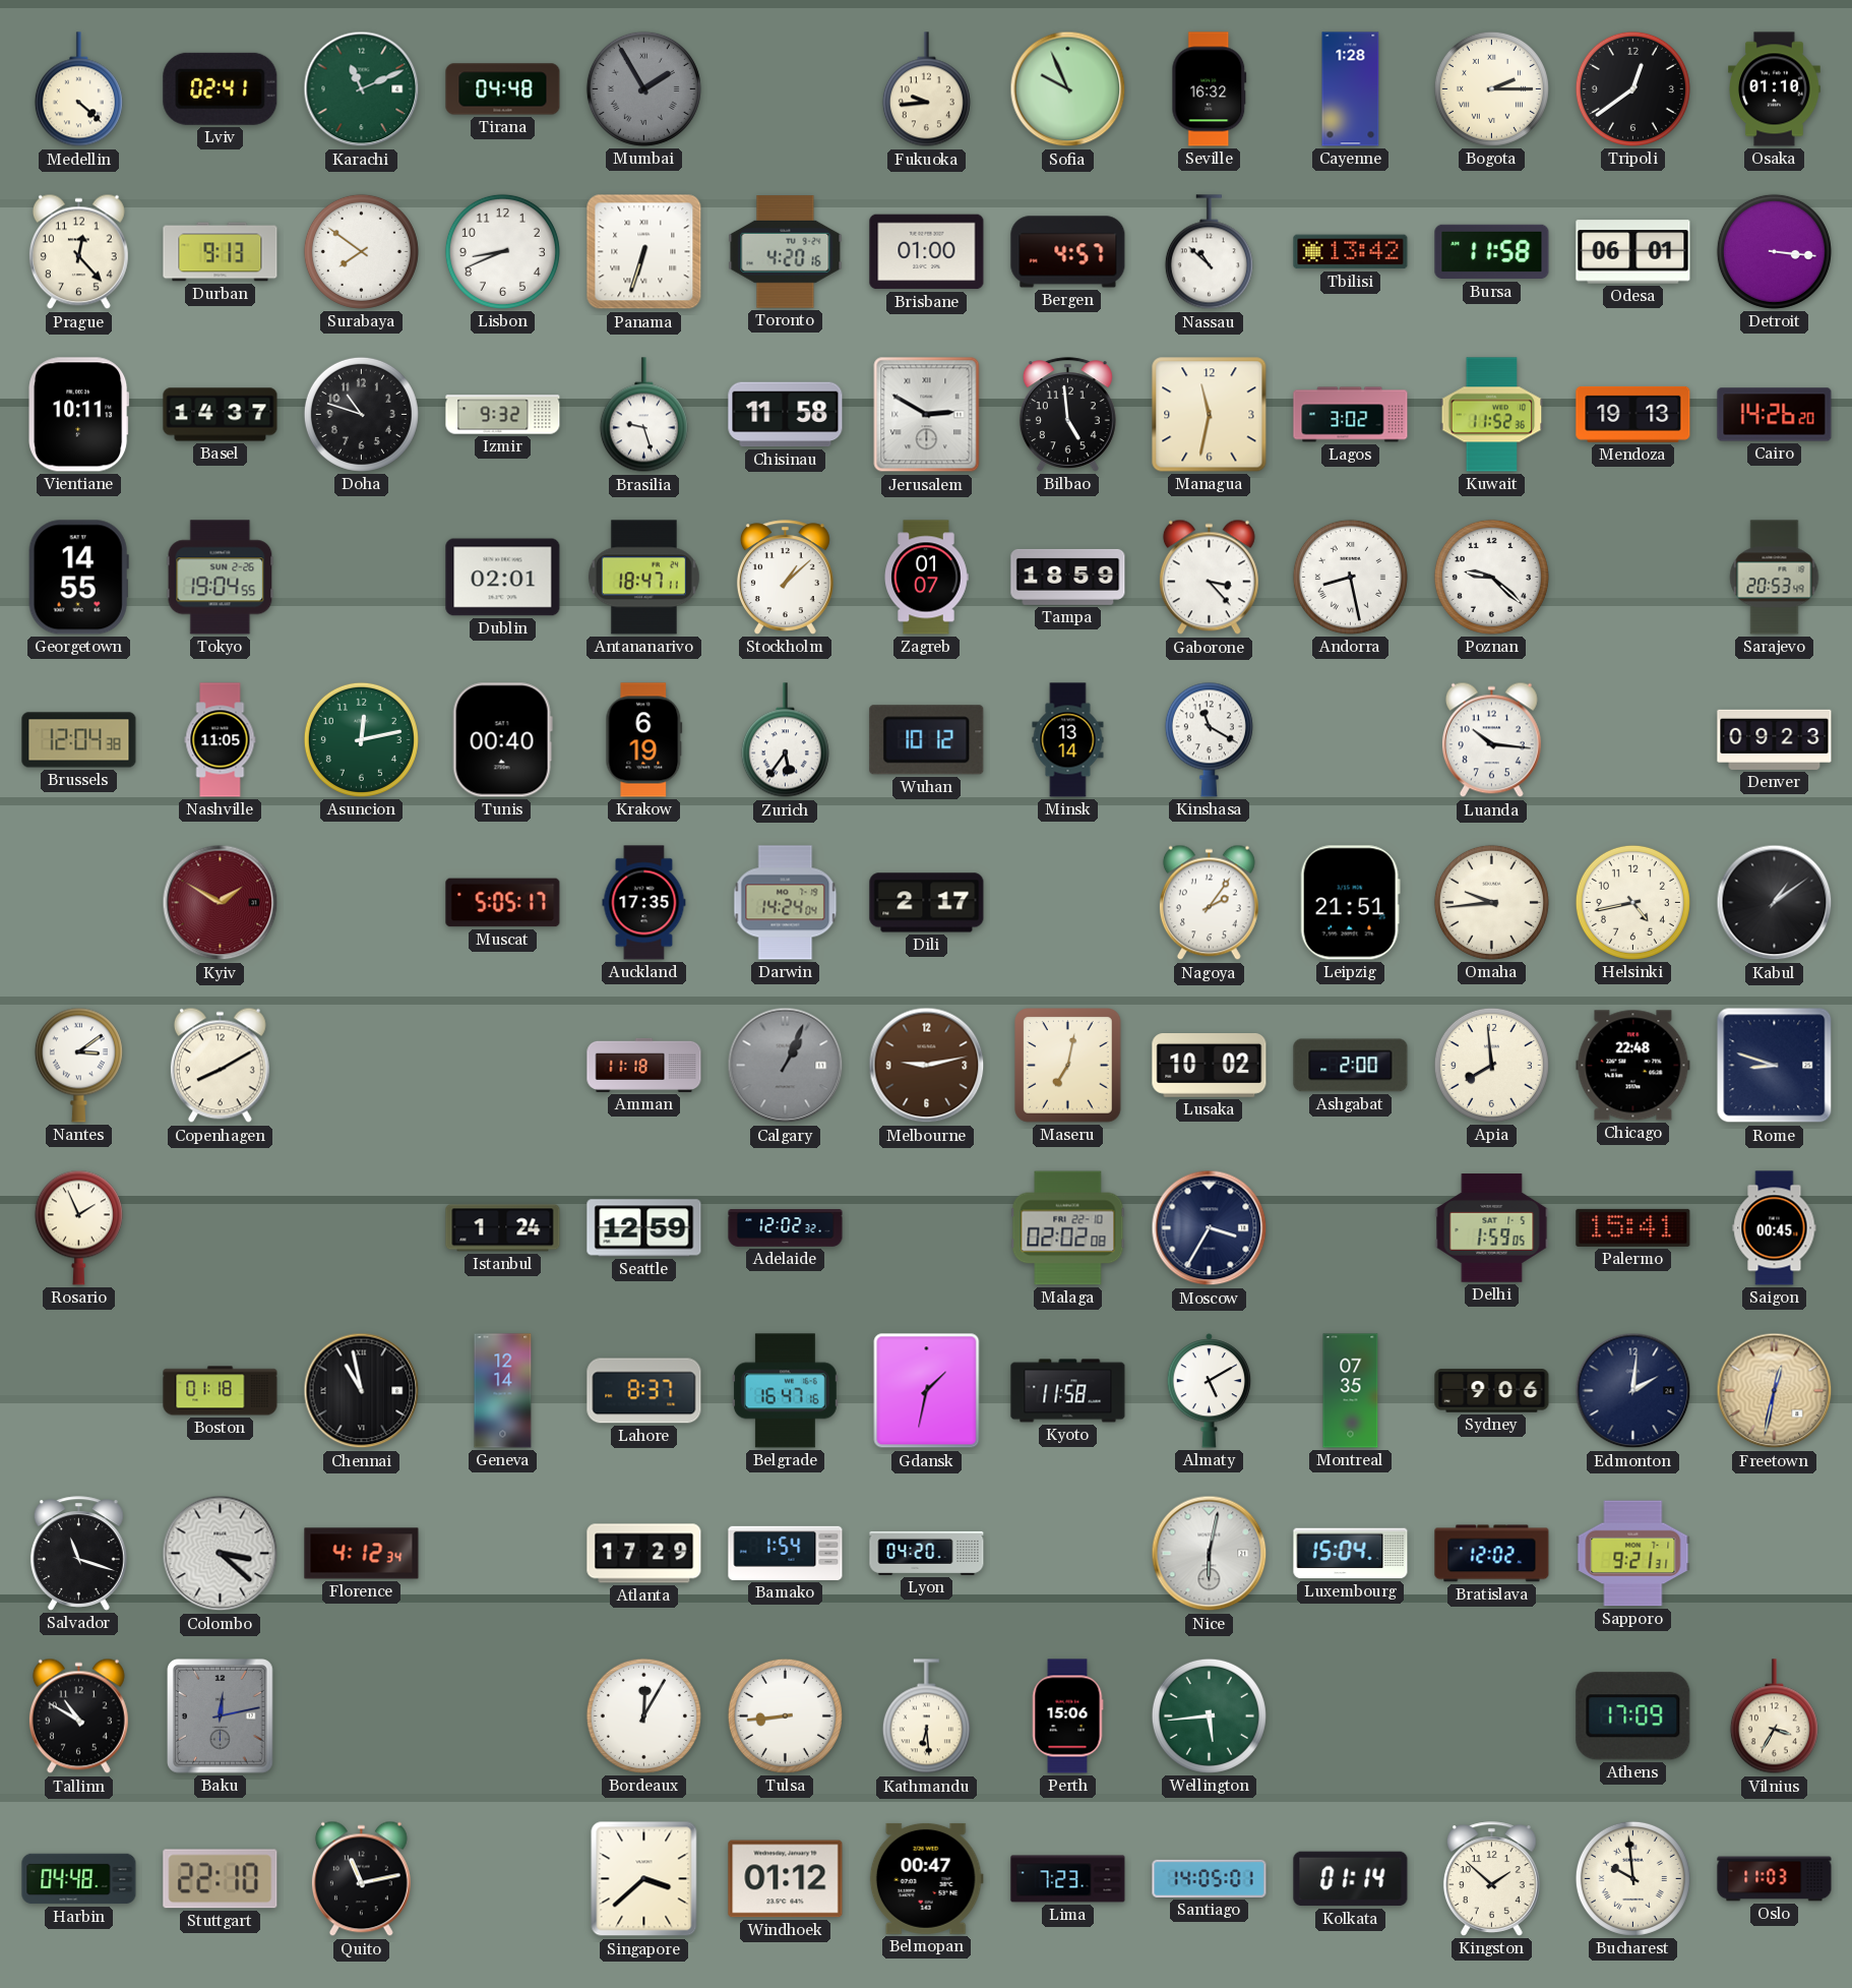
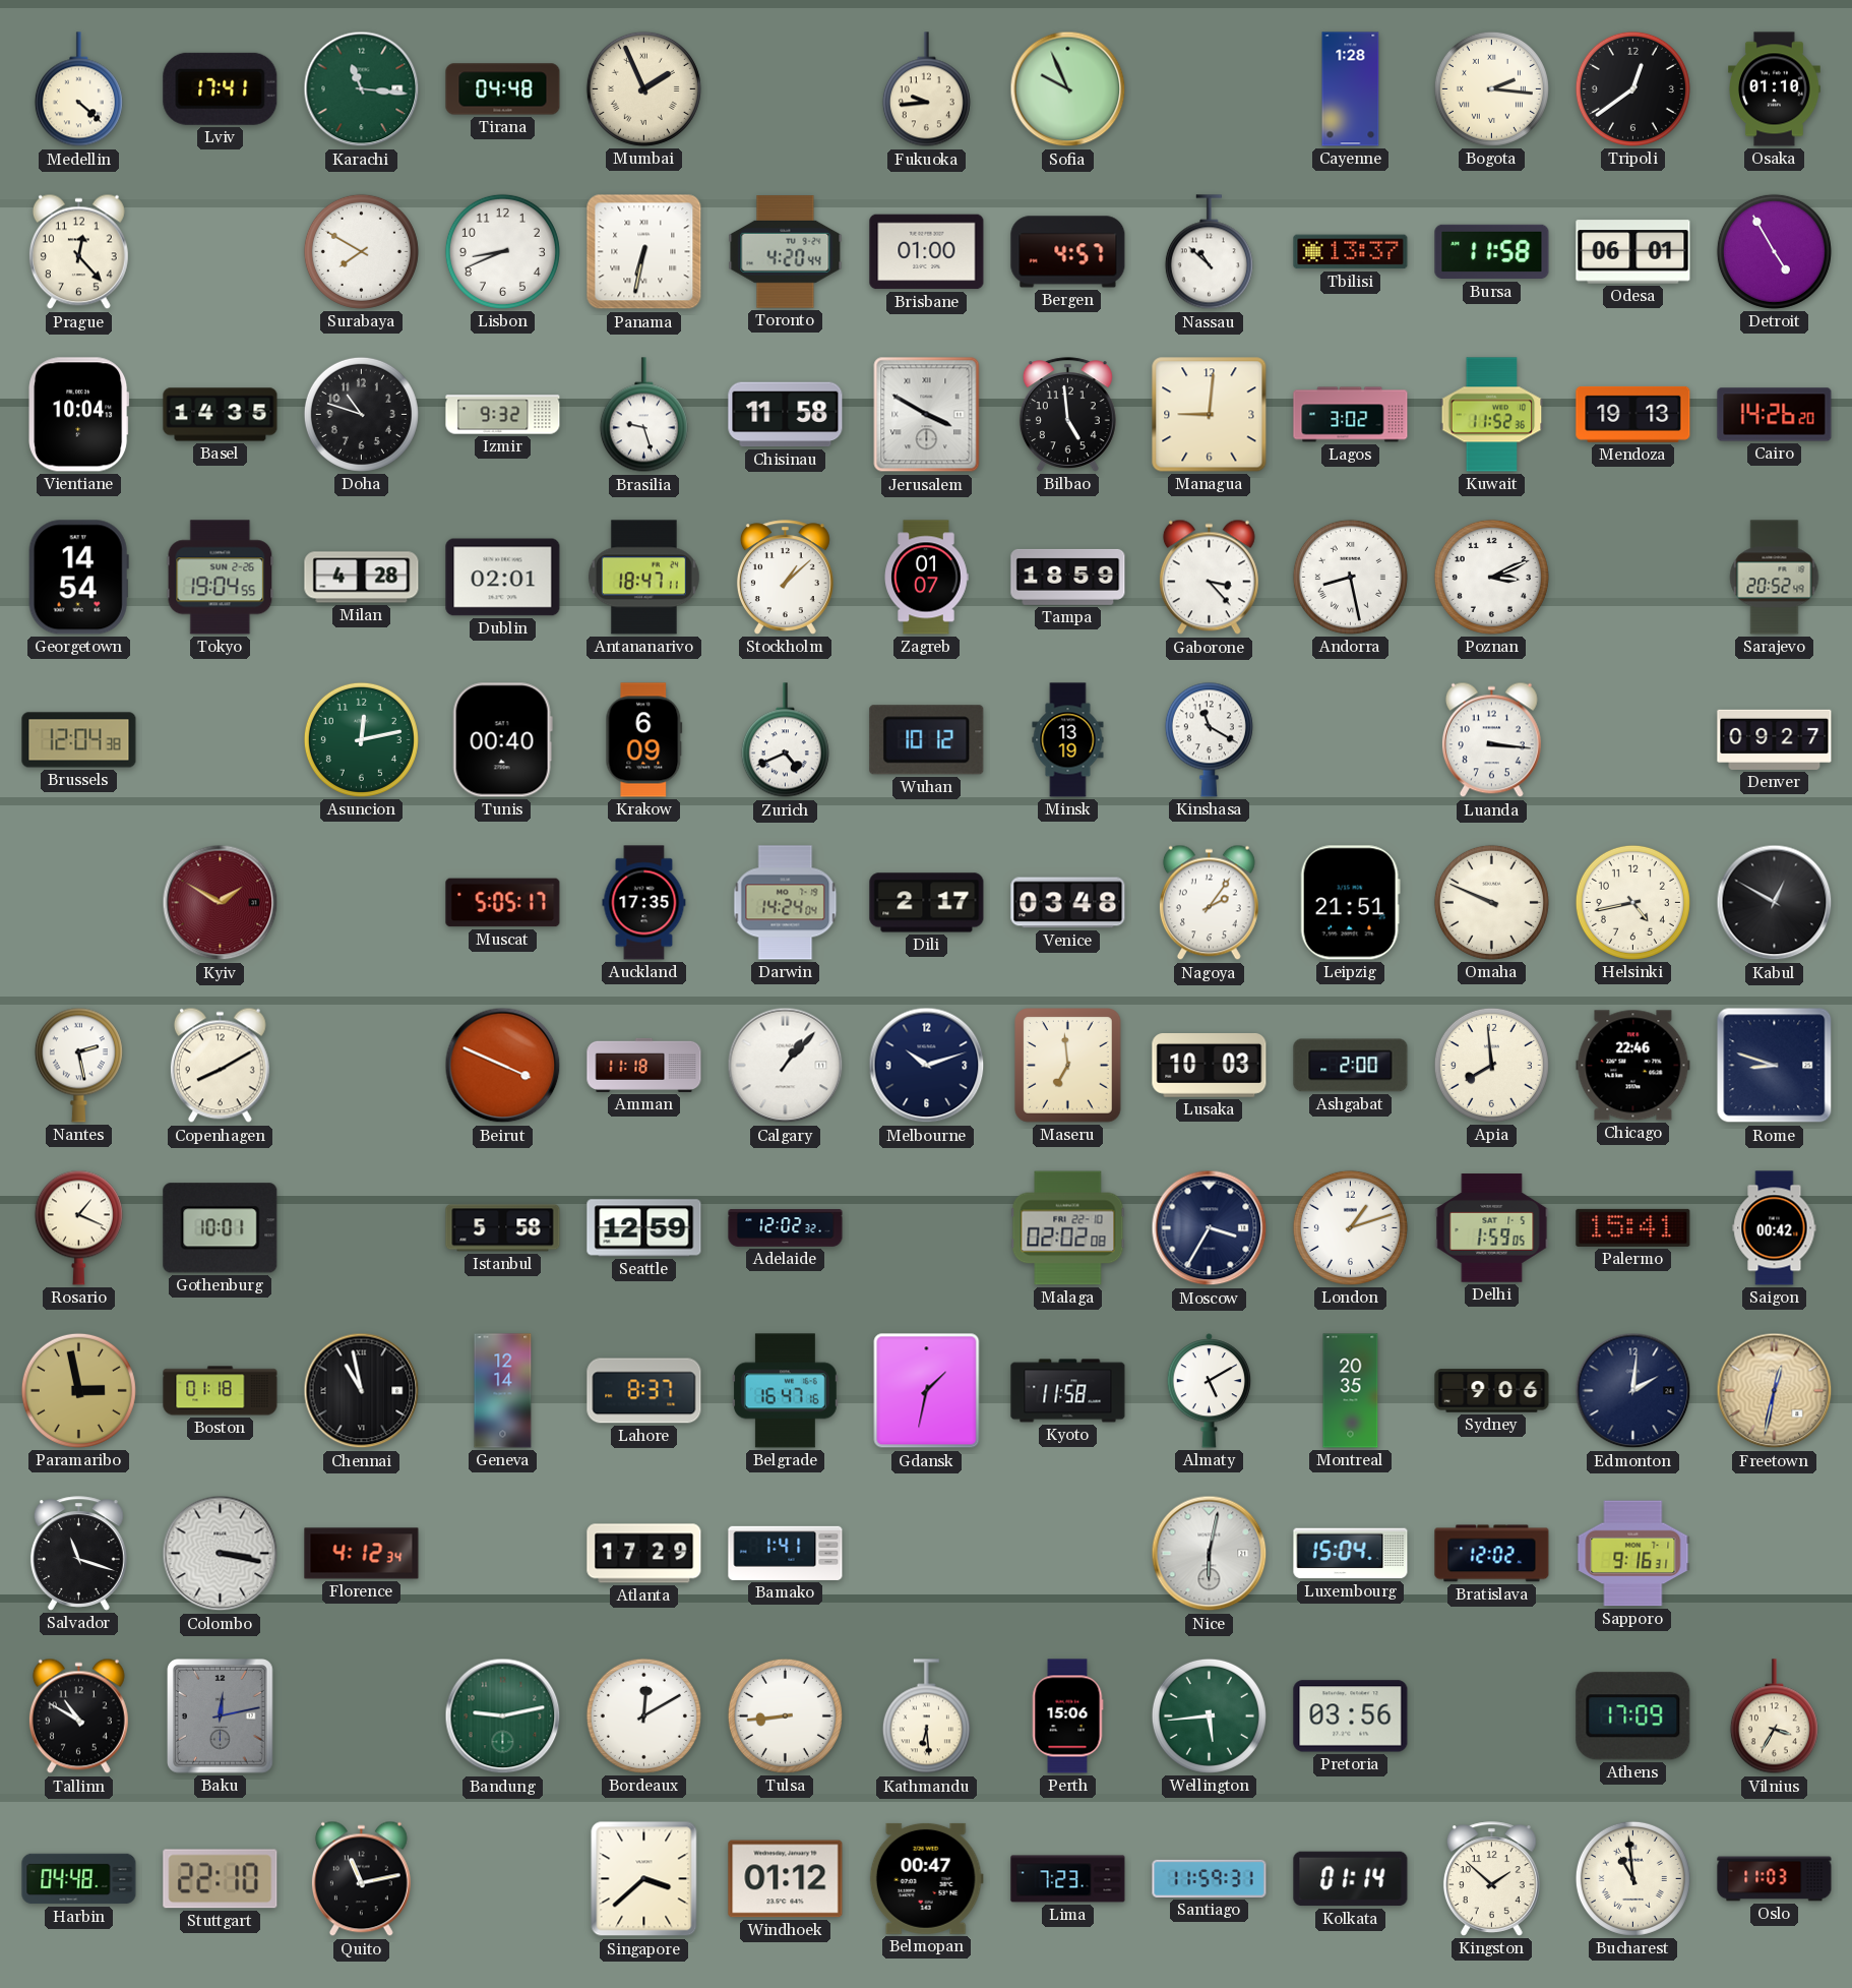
Lviv: 02:41 -> 17:41
Karachi: 11:11 -> 11:16
Mumbai: 1:55 -> 1:56
Mumbai dial: grey -> cream
Seville: 16:32 -> none
Bogota: 2:15 -> 2:16
Durban: 9:13 -> none
Surabaya: 7:51 -> 7:50
Panama: 6:33 -> 6:32
Toronto: 4:20:16 -> 4:20:44
Tbilisi: 13:42 -> 13:37
Detroit: 3:16 -> 4:55
Vientiane: 10:11 -> 10:04
Basel: 14:37 -> 14:35
Jerusalem: 2:50 -> 3:50
Managua: 11:32 -> 9:01
Georgetown: 14:55 -> 14:54
Milan: none -> 4:28
Poznan: 9:22 -> 3:11
Sarajevo: 20:53 -> 20:52
Nashville: 11:05 -> none
Krakow: 6:19 -> 6:09
Zurich: 5:36 -> 4:41
Minsk: 13:14 -> 13:19
Luanda: 10:16 -> 3:16
Denver: 09:23 -> 09:27
Venice: none -> 03:48
Omaha: 9:44 -> 9:49
Kabul: 1:09 -> 12:50
Nantes: 3:09 -> 2:28
Beirut: none -> 3:49
Calgary: 1:04 -> 1:07
Calgary dial: grey -> white
Melbourne: 9:13 -> 10:12
Melbourne dial: brown -> navy
Maseru: 7:02 -> 6:59
Lusaka: 10:02 -> 10:03
Chicago: 22:48 -> 22:46
Rosario: 1:56 -> 1:19
Gothenburg: none -> 10:01
Istanbul: 1:24 -> 5:58
London: none -> 1:12
Saigon: 00:45 -> 00:42
Paramaribo: none -> 2:58
Montreal: 07:35 -> 20:35
Colombo: 3:22 -> 3:17
Bamako: 1:54 -> 1:41
Lyon: 04:20 -> none
Sapporo: 9:21 -> 9:16
Bandung: none -> 9:13
Bordeaux: 12:05 -> 12:10
Pretoria: none -> 03:56
Santiago: 14:05 -> 11:59
Bucharest: 9:59 -> 10:59
